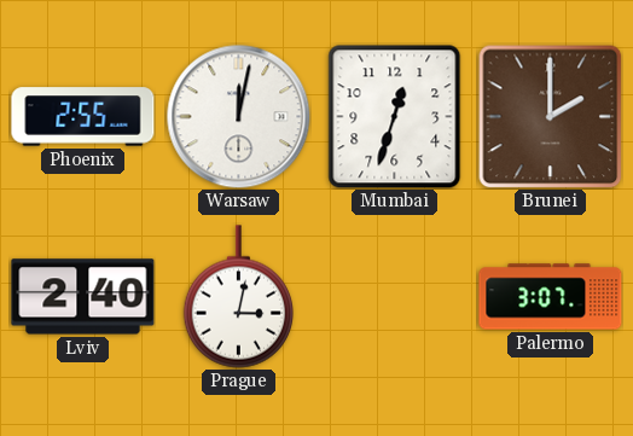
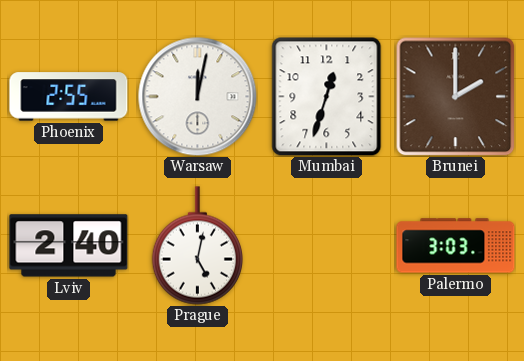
Prague: 3:02 -> 5:02
Palermo: 3:07 -> 3:03
